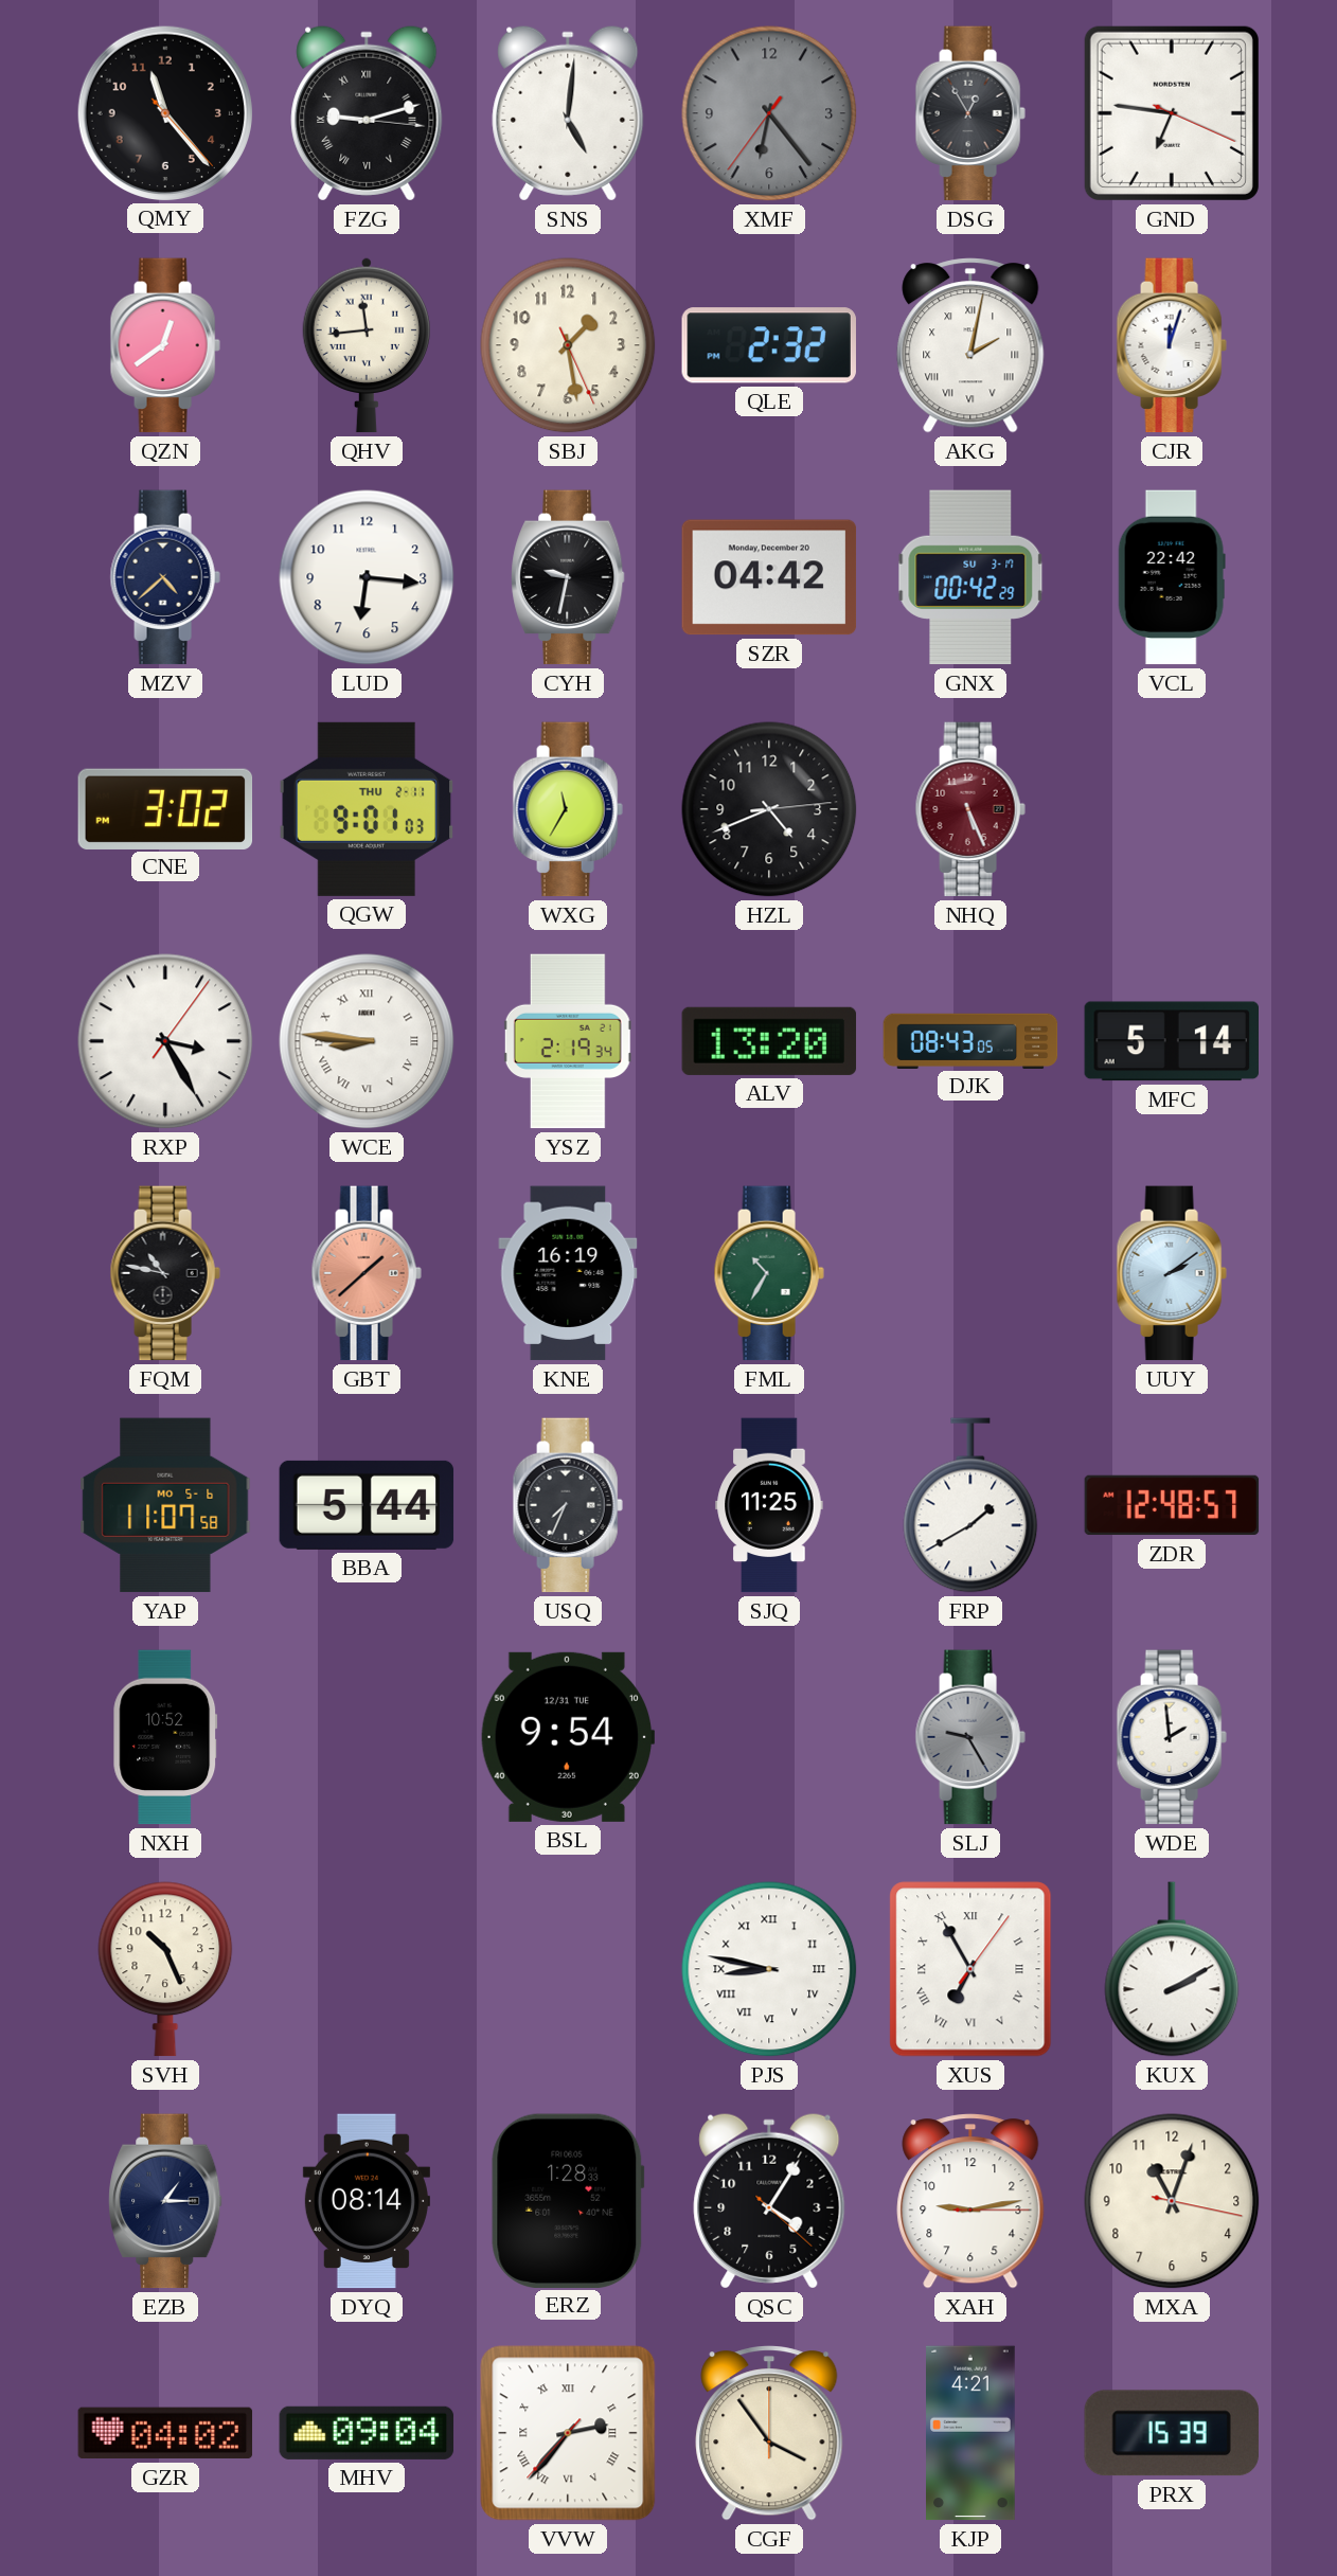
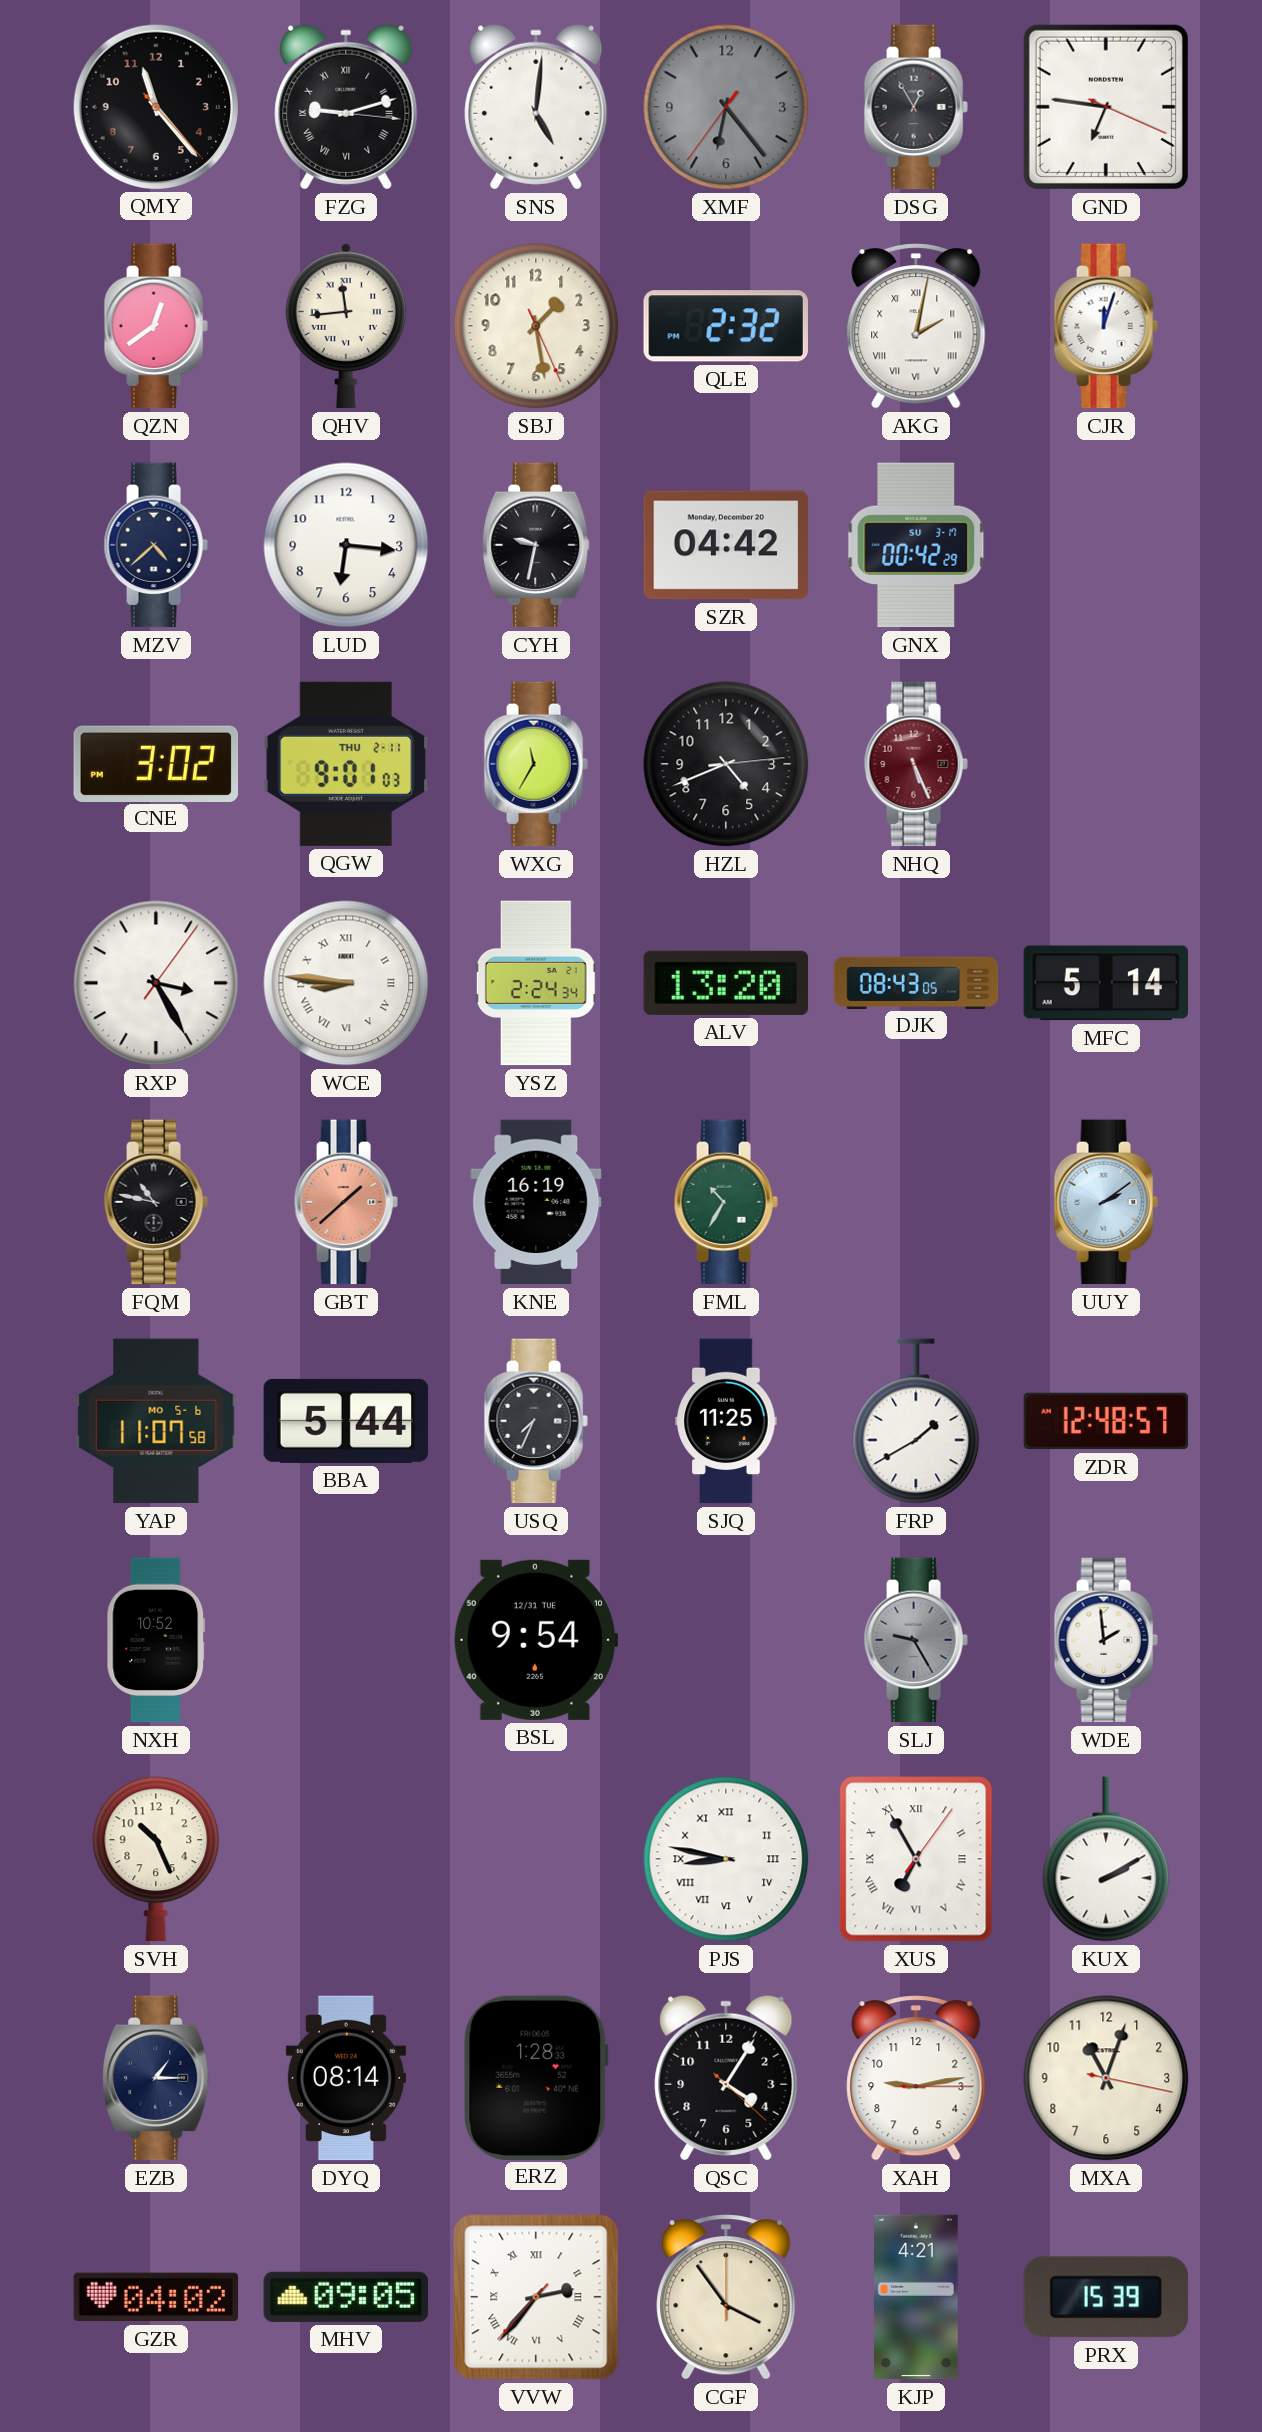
VCL: 22:42 -> none
YSZ: 2:19 -> 2:24
MHV: 09:04 -> 09:05
